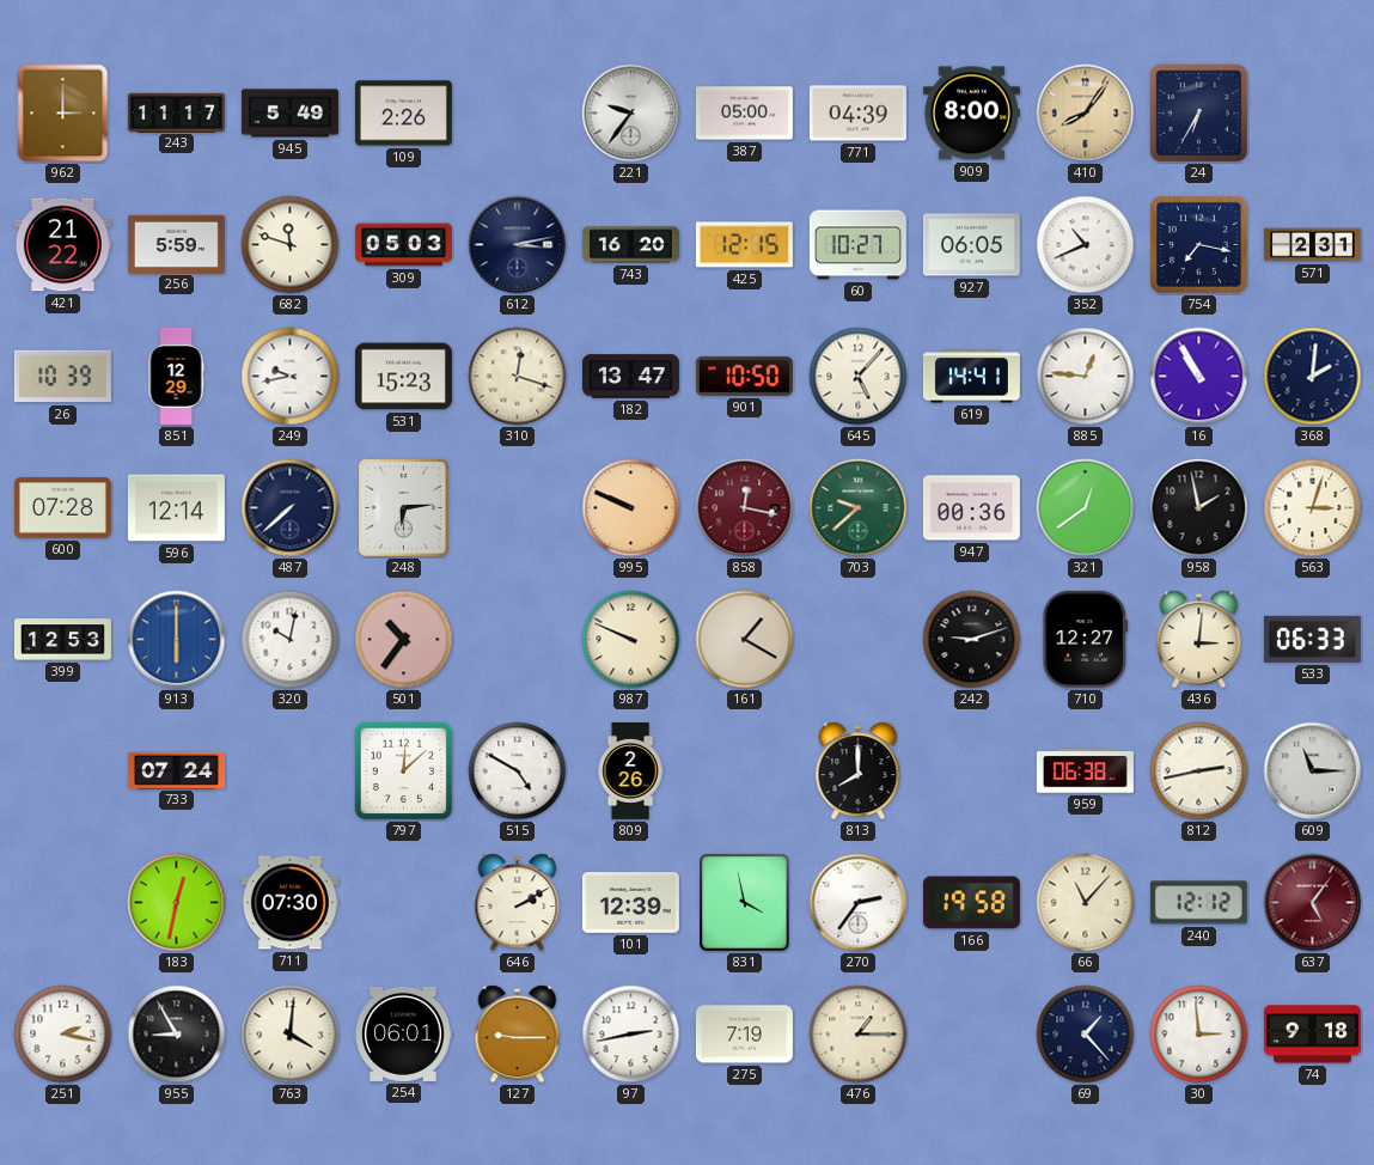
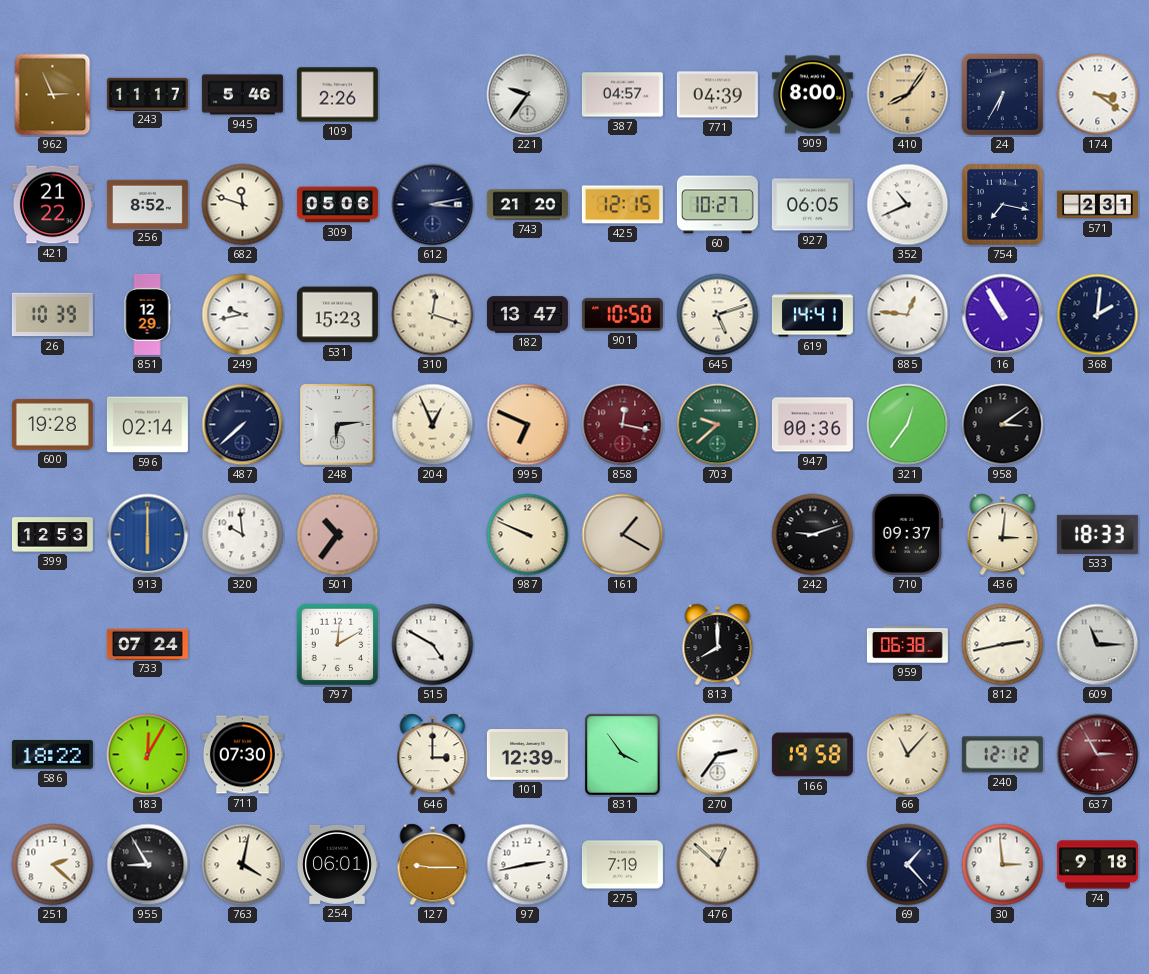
962: 3:00 -> 2:56
945: 5:49 -> 5:46
387: 05:00 -> 04:57
174: none -> 3:21
256: 5:59 -> 8:52
309: 05:03 -> 05:06
743: 16:20 -> 21:20
645: 5:07 -> 5:12
600: 07:28 -> 19:28
596: 12:14 -> 02:14
204: none -> 12:56
995: 9:49 -> 6:49
321: 12:39 -> 12:36
958: 1:58 -> 3:09
563: 3:03 -> none
320: 10:02 -> 9:59
710: 12:27 -> 09:37
533: 06:33 -> 18:33
797: 12:08 -> 12:10
809: 2:26 -> none
586: none -> 18:22
183: 12:32 -> 12:05
646: 2:10 -> 3:00
831: 3:58 -> 3:54
637: 5:06 -> 2:55
251: 2:17 -> 2:22
763: 4:01 -> 4:02
476: 1:15 -> 12:52
